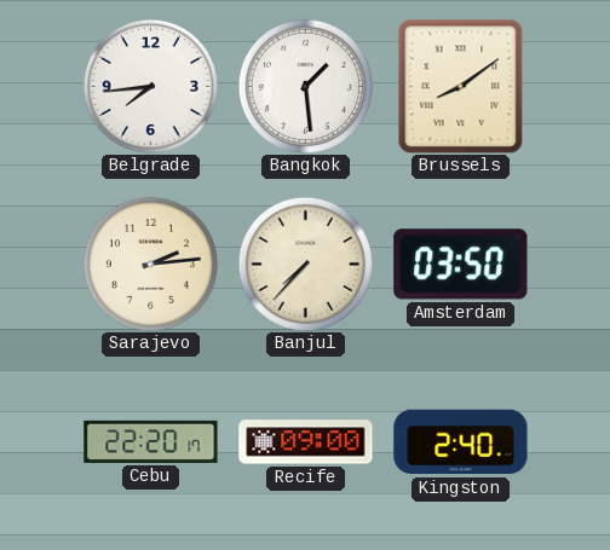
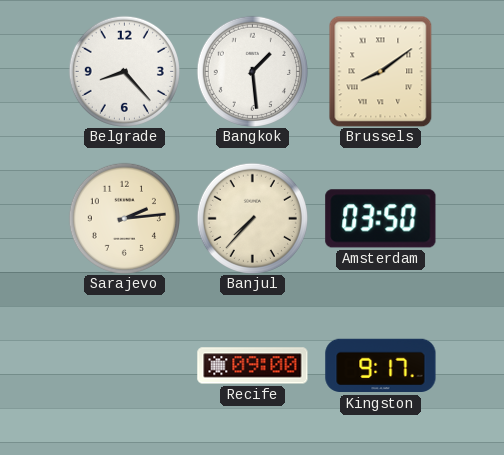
Belgrade: 7:44 -> 8:23
Cebu: 22:20 -> none
Kingston: 2:40 -> 9:17
